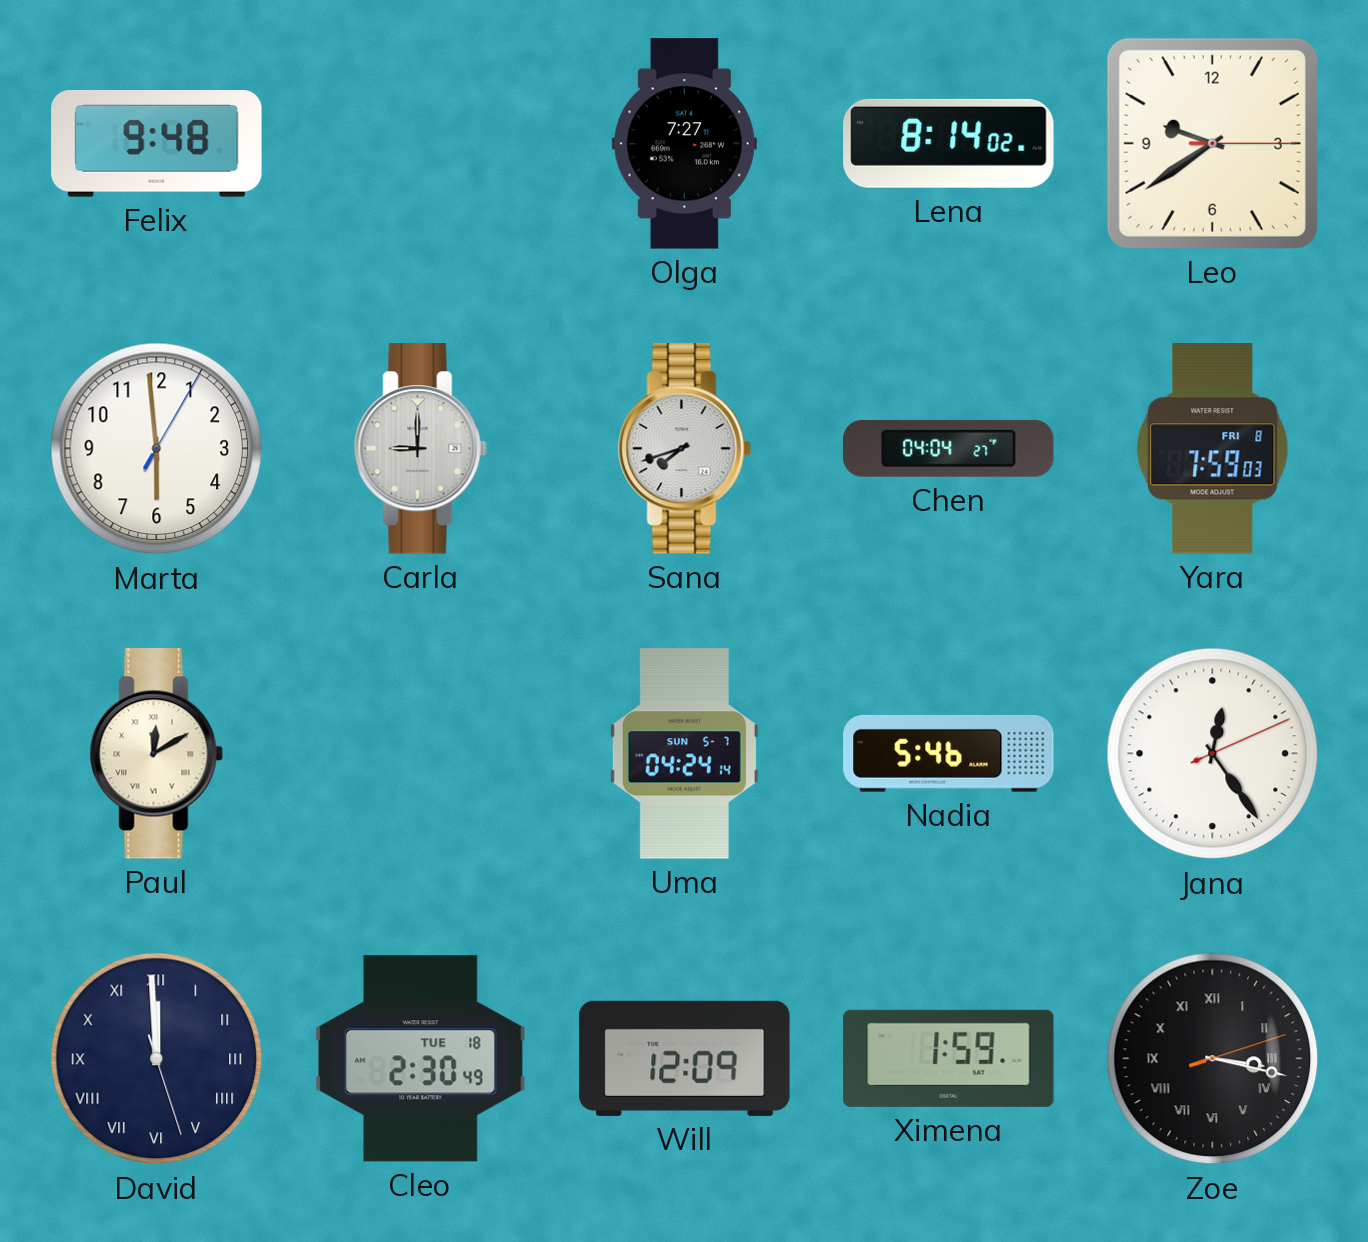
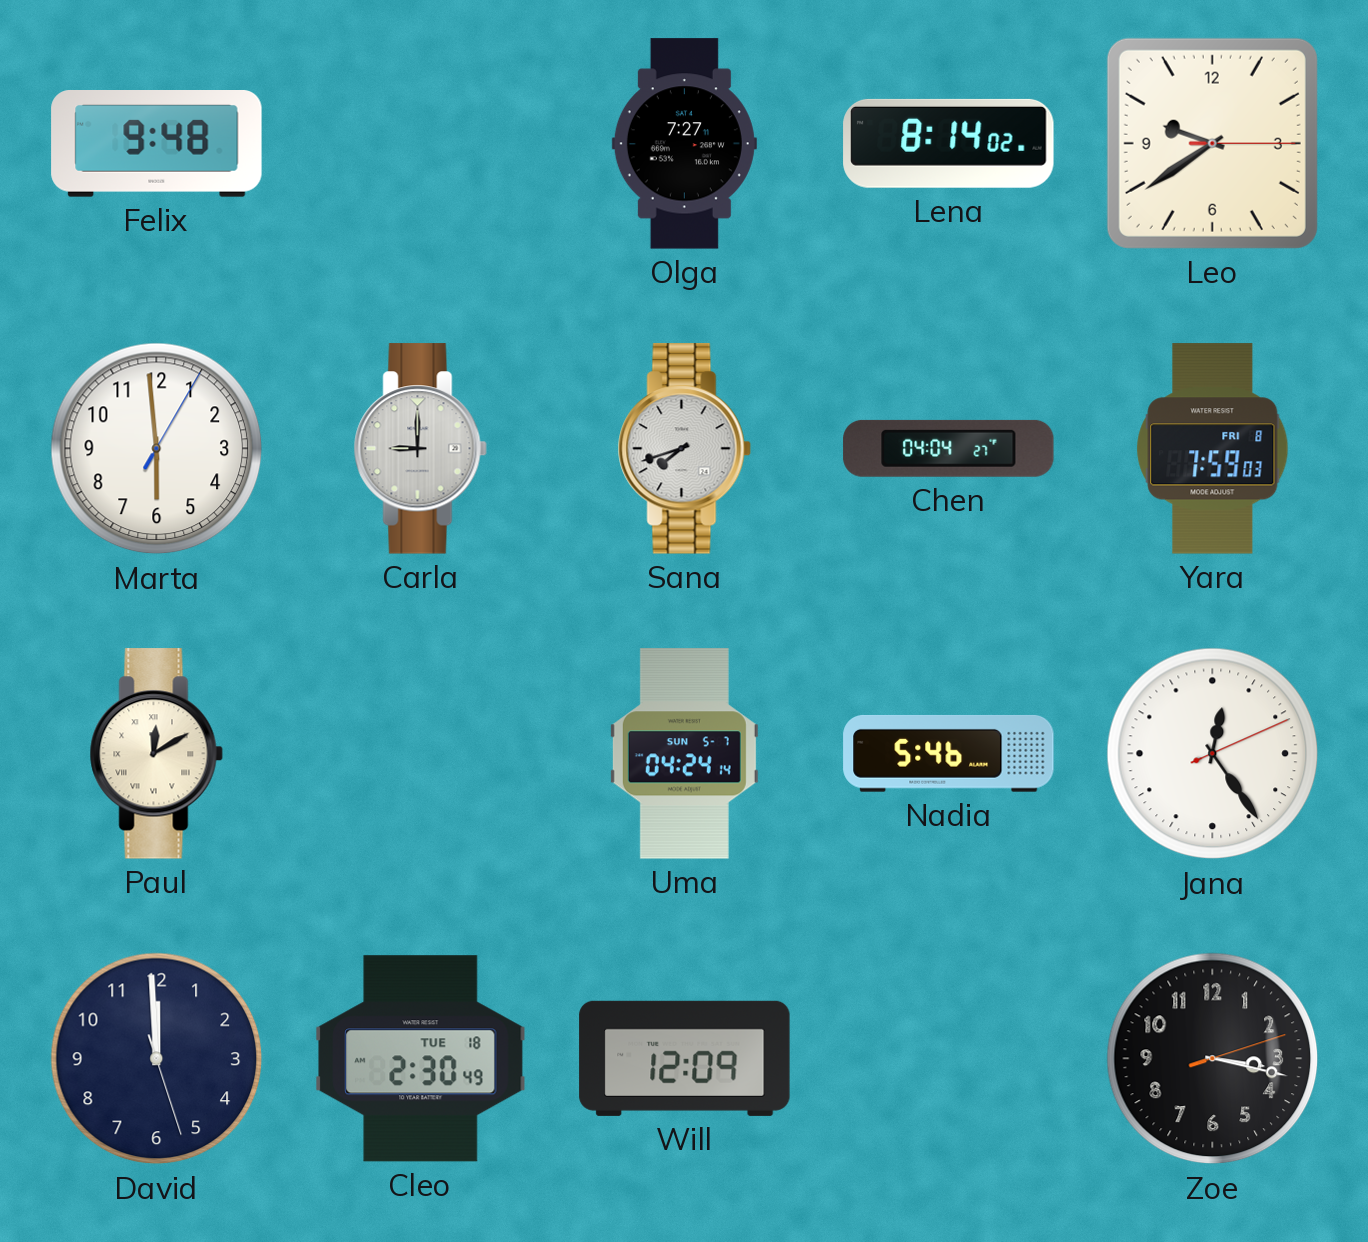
David numerals: Roman -> Arabic
Ximena: 1:59 -> none
Zoe numerals: Roman -> Arabic
